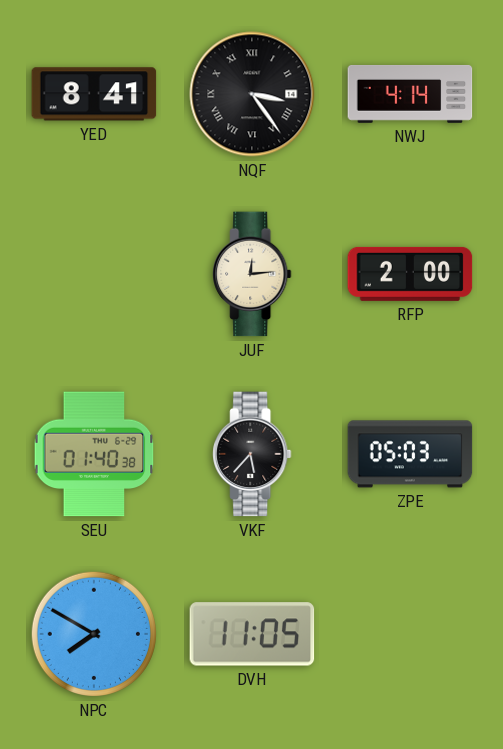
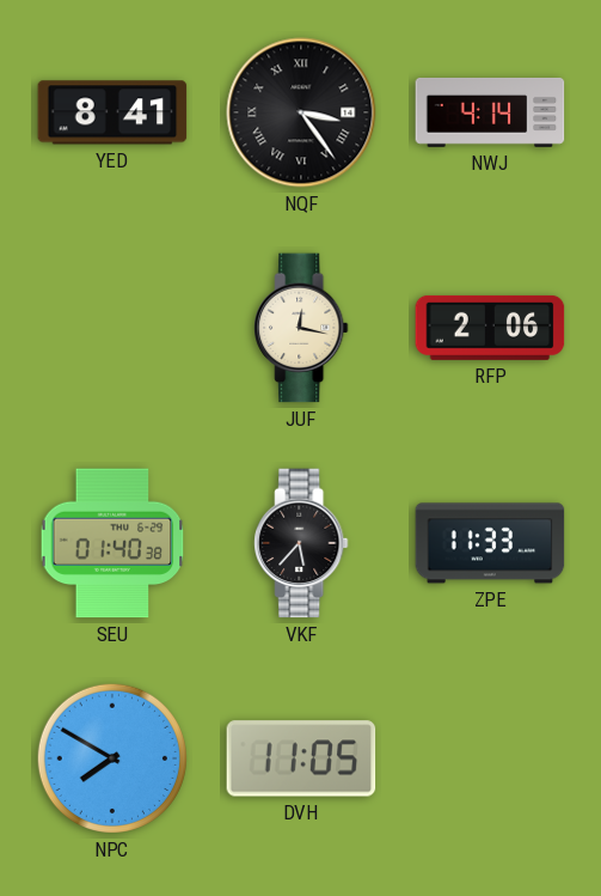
JUF: 12:14 -> 12:17
RFP: 2:00 -> 2:06
ZPE: 05:03 -> 11:33
